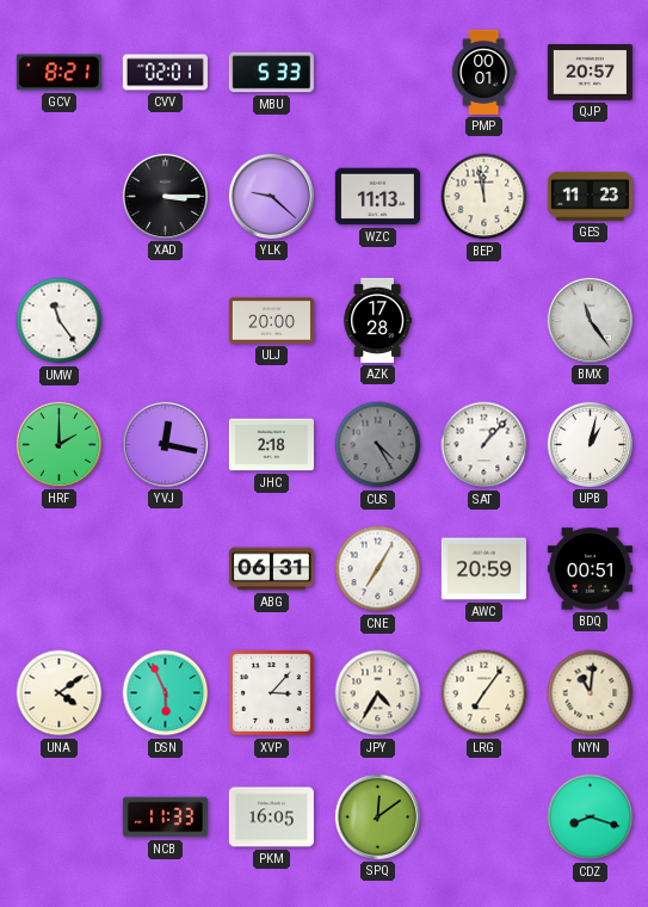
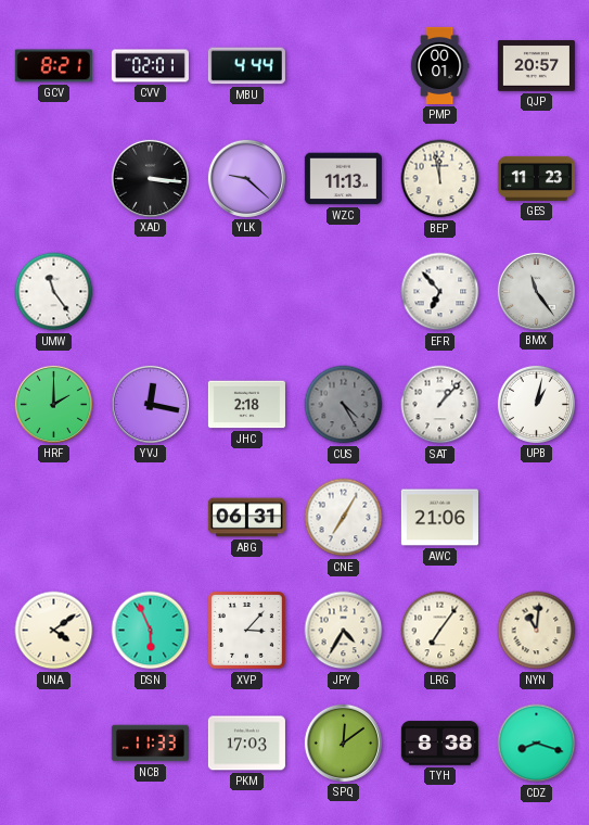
MBU: 5:33 -> 4:44
XAD: 3:15 -> 3:16
ULJ: 20:00 -> none
AZK: 17:28 -> none
EFR: none -> 6:53
AWC: 20:59 -> 21:06
BDQ: 00:51 -> none
PKM: 16:05 -> 17:03
TYH: none -> 8:38
